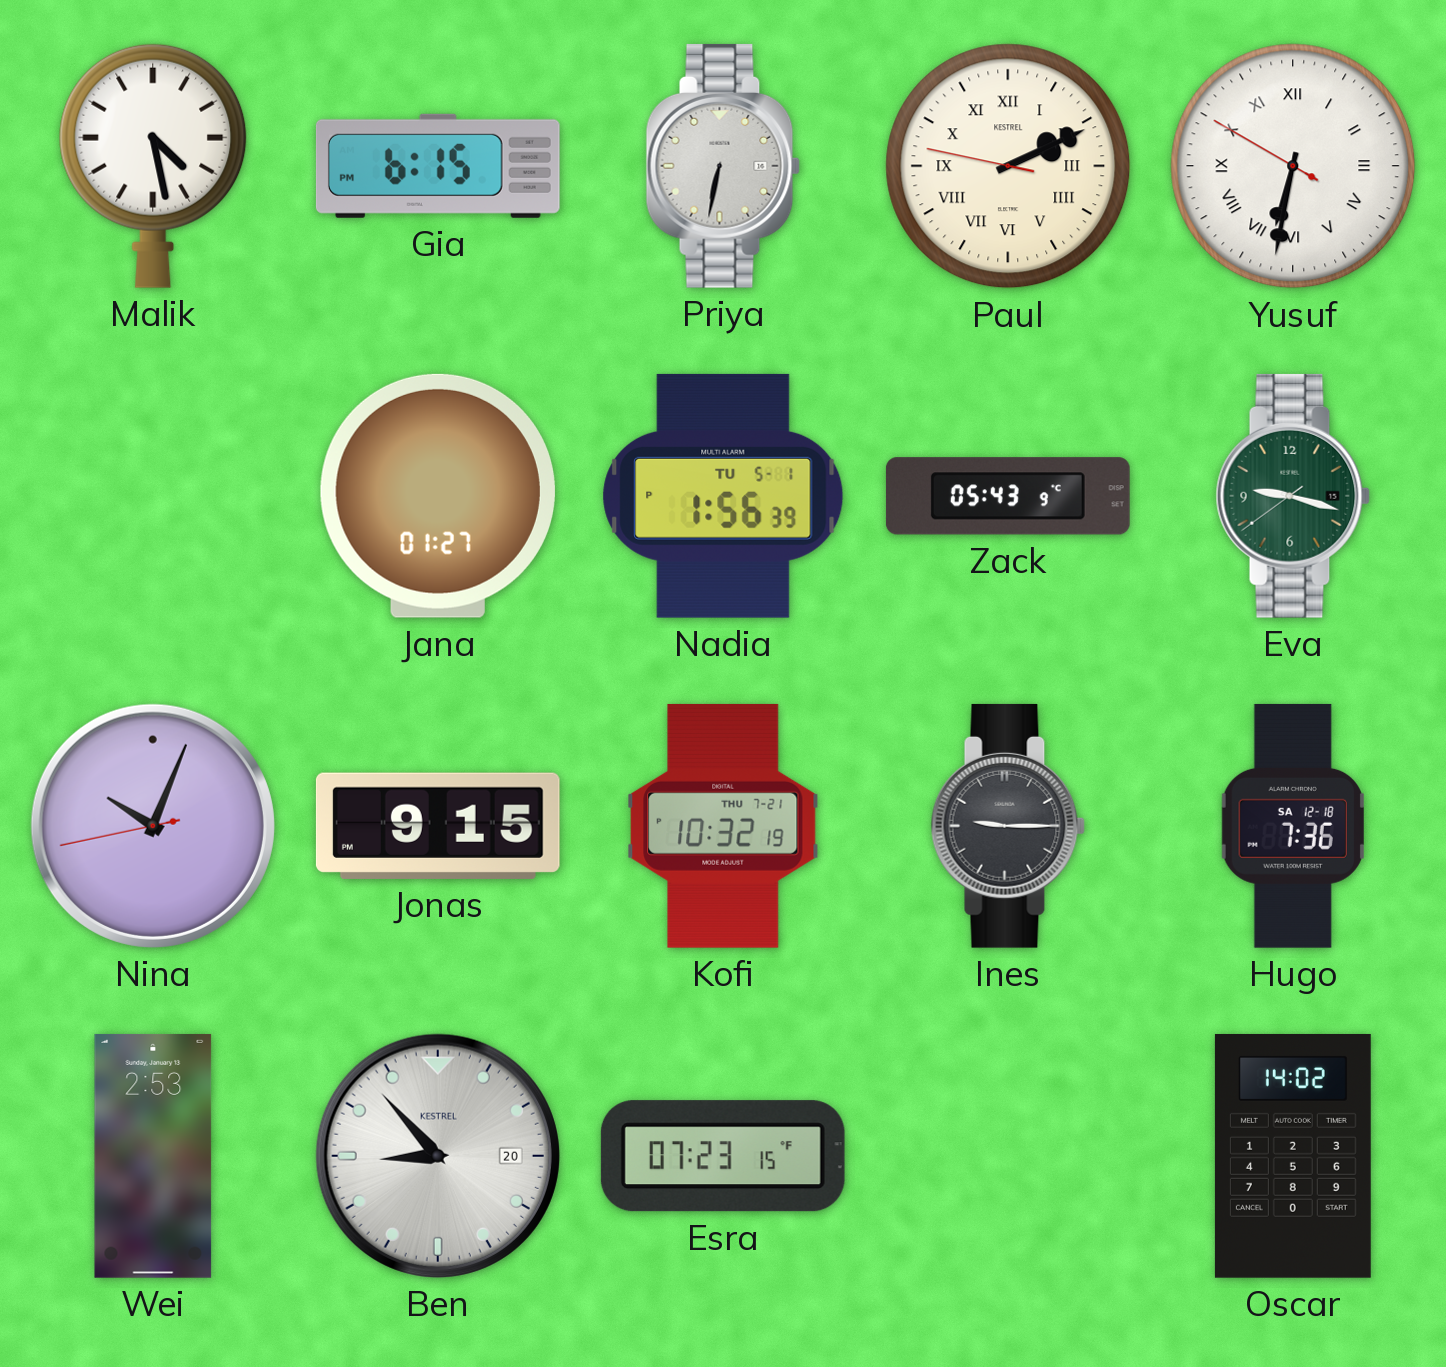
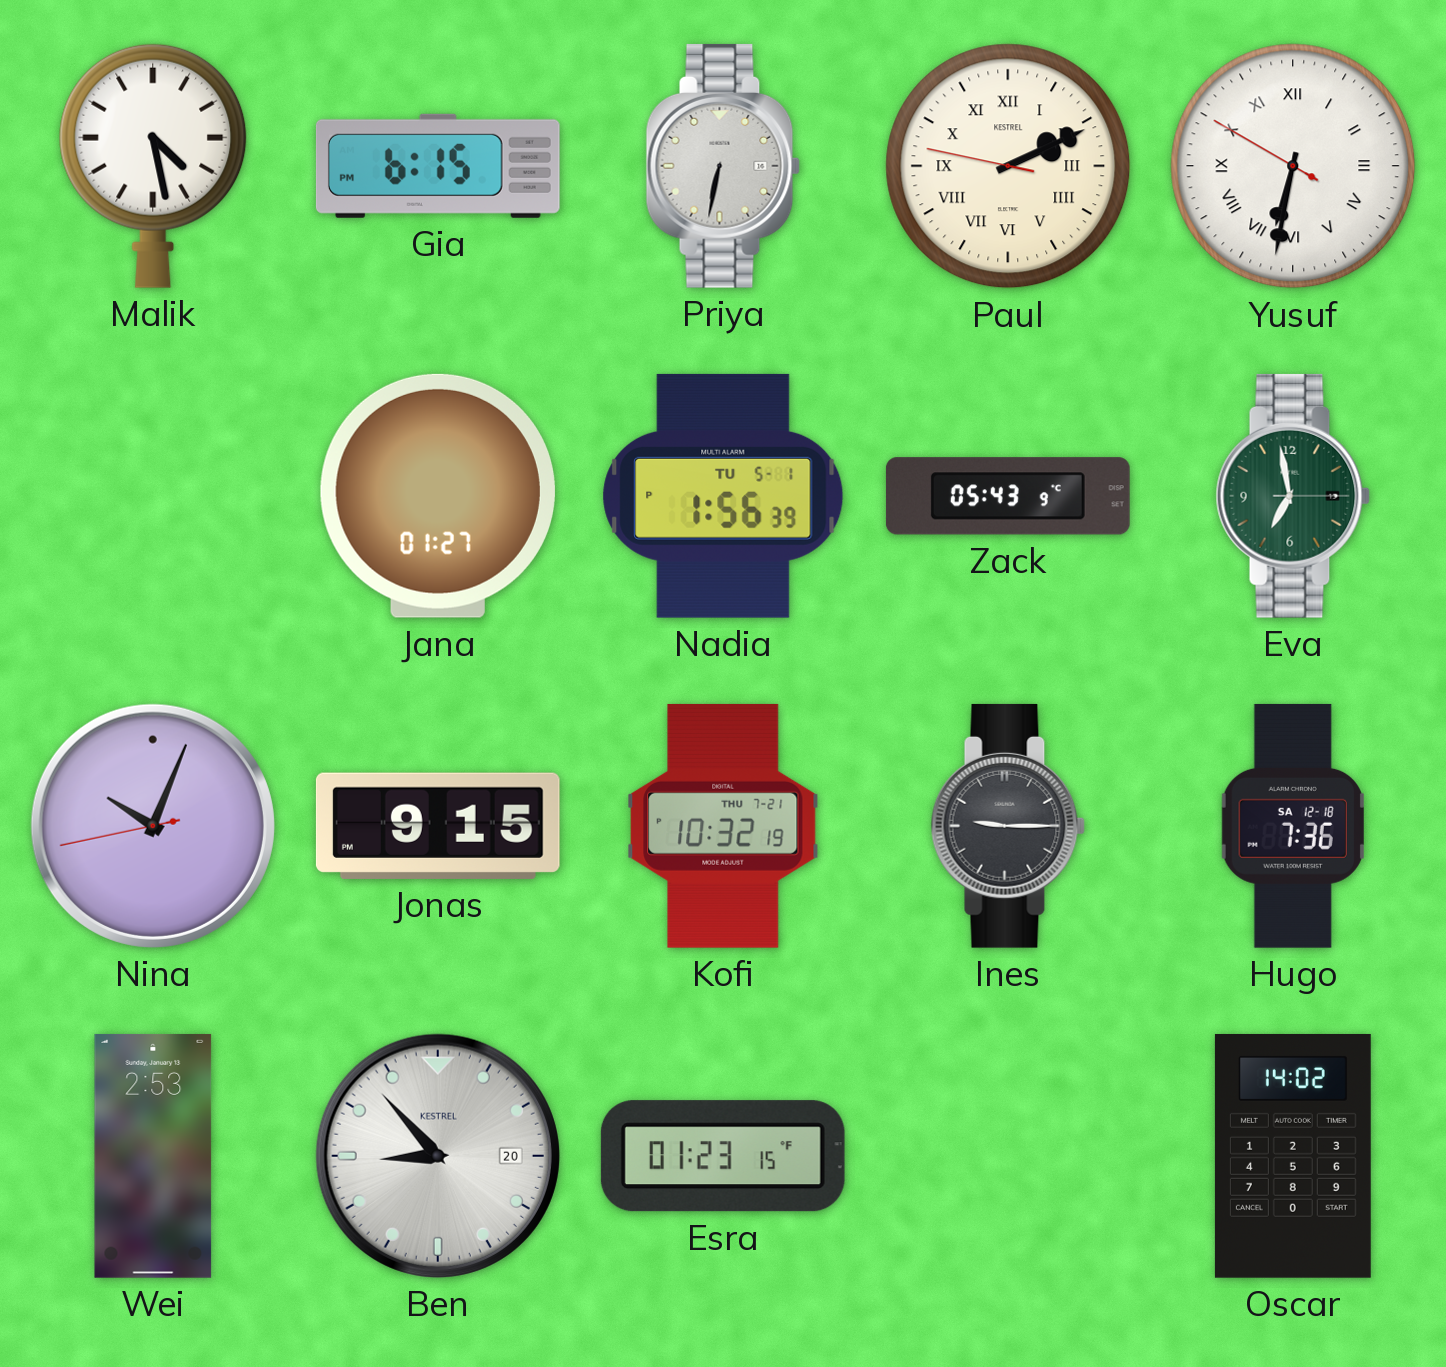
Eva: 9:17 -> 6:58
Esra: 07:23 -> 01:23
